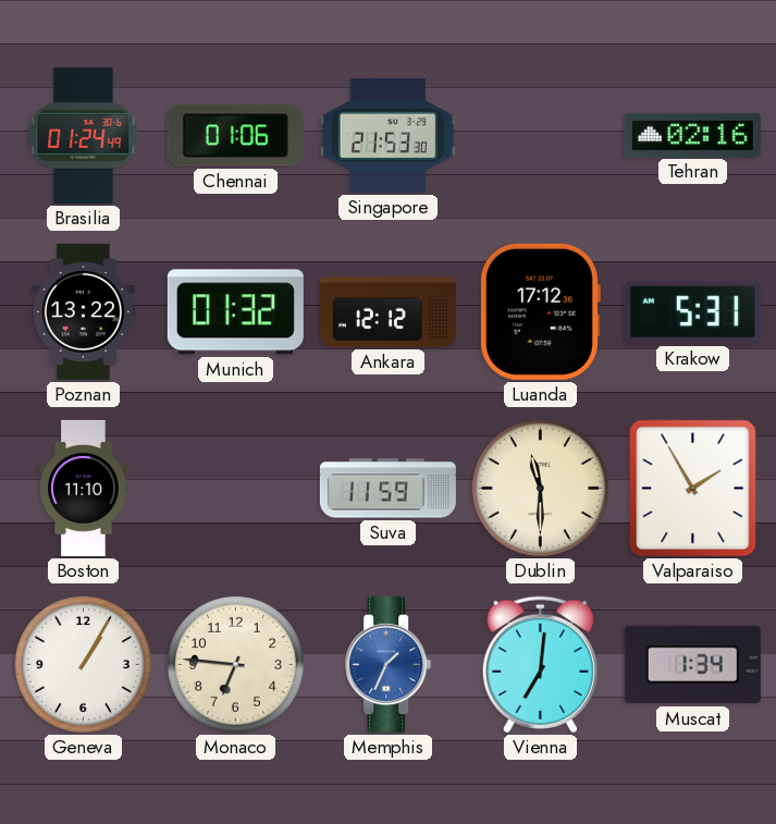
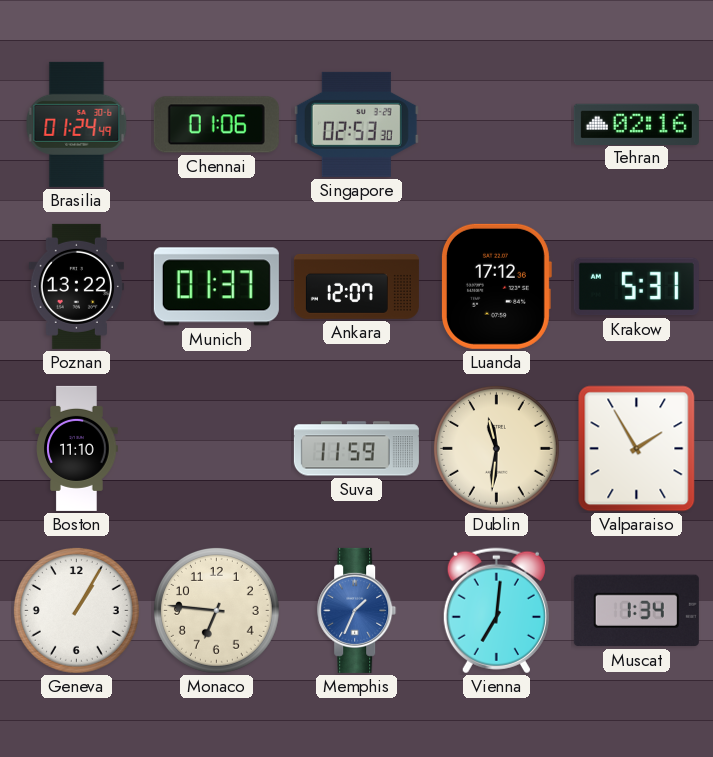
Singapore: 21:53 -> 02:53
Munich: 01:32 -> 01:37
Ankara: 12:12 -> 12:07
Dublin: 11:30 -> 11:31
